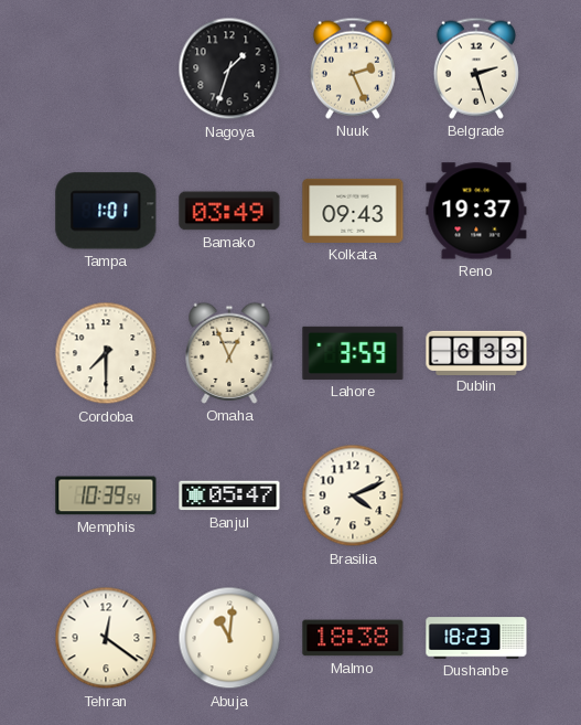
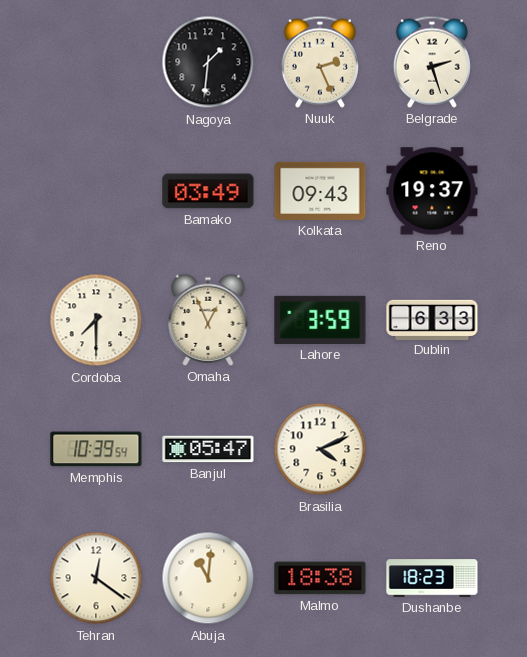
Nagoya: 1:33 -> 1:31
Tampa: 1:01 -> none
